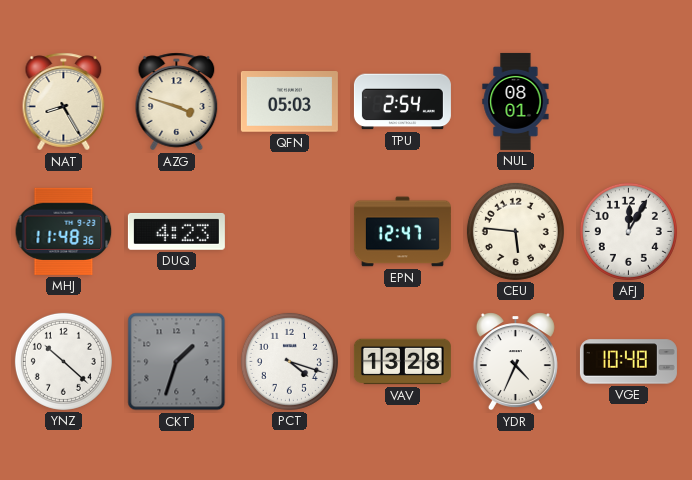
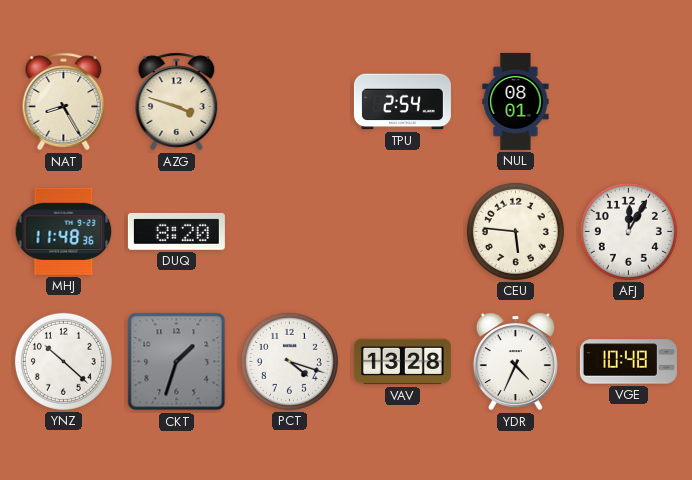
QFN: 05:03 -> none
DUQ: 4:23 -> 8:20
EPN: 12:47 -> none
